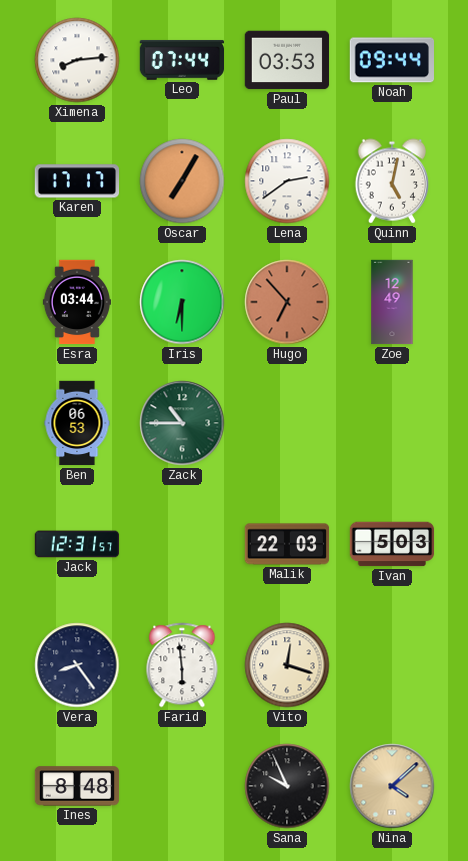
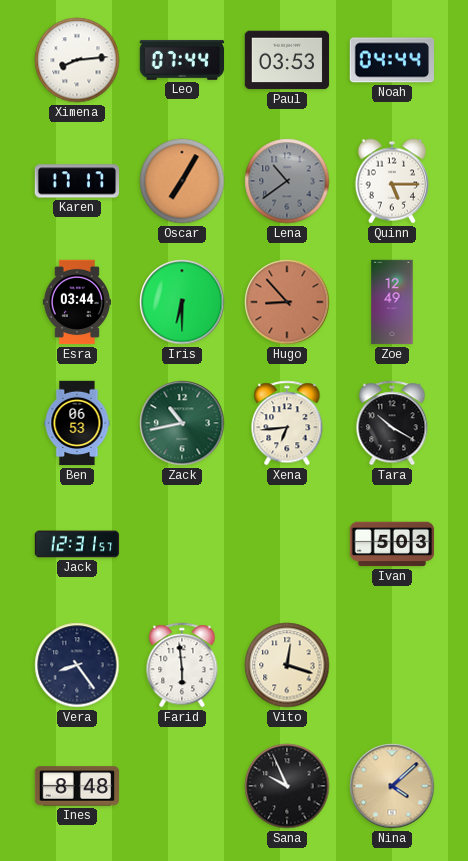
Noah: 09:44 -> 04:44
Lena: 2:39 -> 10:39
Lena dial: white -> grey
Quinn: 5:02 -> 5:15
Hugo: 6:53 -> 8:53
Zack: 10:45 -> 10:43
Xena: none -> 6:44
Tara: none -> 10:20
Malik: 22:03 -> none
